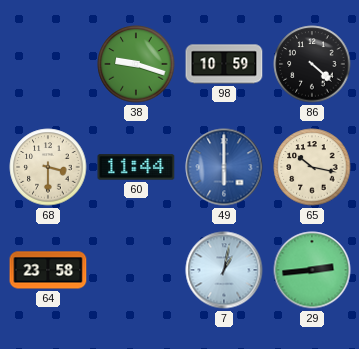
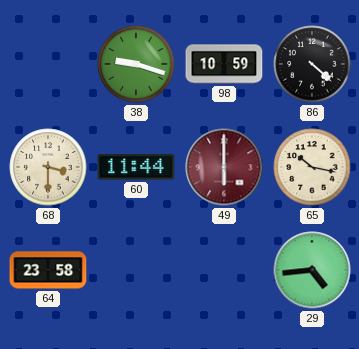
49 dial: blue -> burgundy
7: 1:02 -> none
29: 2:44 -> 4:44
